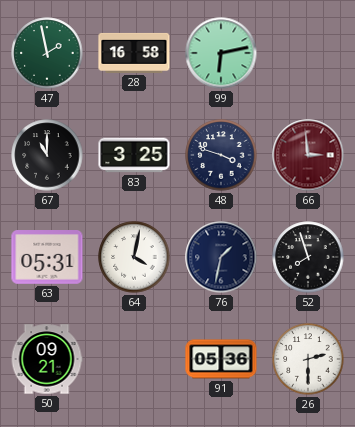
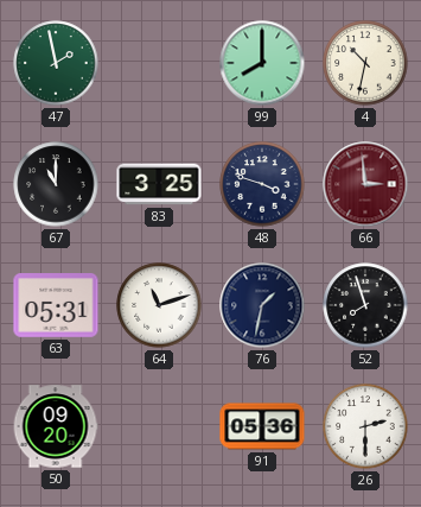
28: 16:58 -> none
99: 6:13 -> 8:00
4: none -> 10:32
64: 4:02 -> 11:12
50: 09:21 -> 09:20
